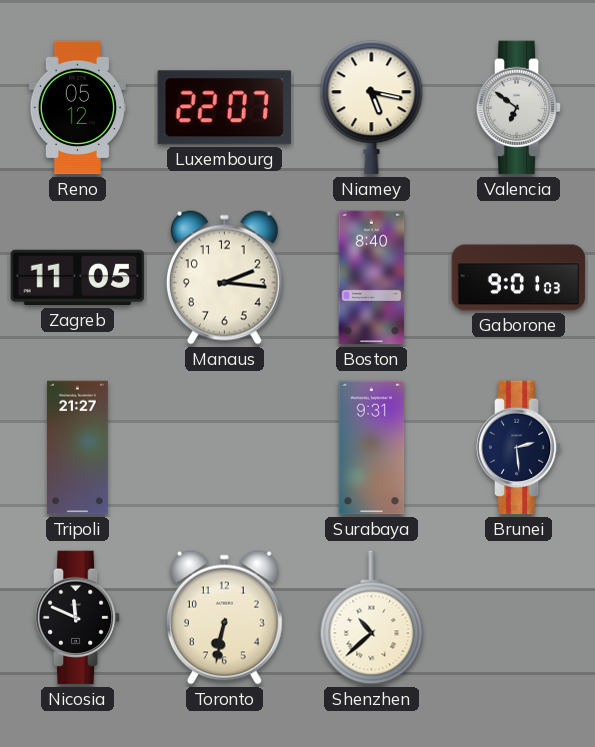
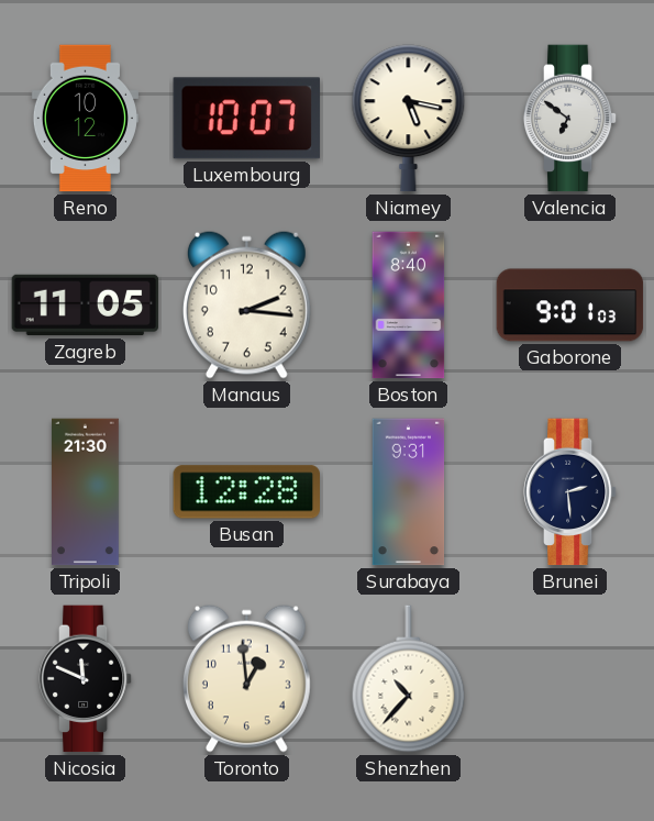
Reno: 05:12 -> 10:12
Luxembourg: 22:07 -> 10:07
Tripoli: 21:27 -> 21:30
Busan: none -> 12:28
Toronto: 6:32 -> 12:59
Shenzhen: 10:38 -> 10:37
